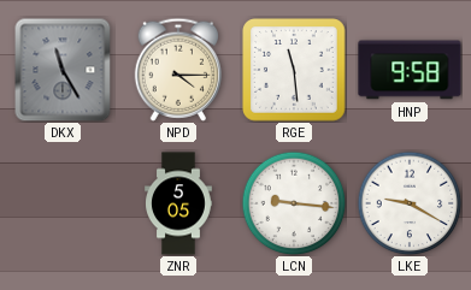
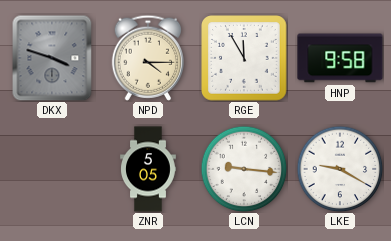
DKX: 11:25 -> 3:48
RGE: 11:29 -> 11:55
